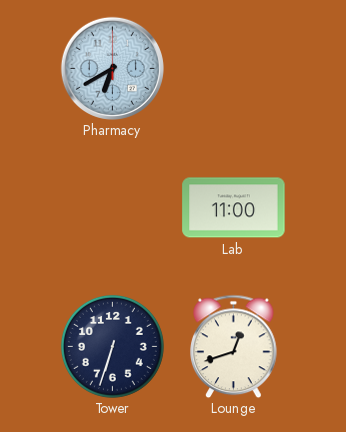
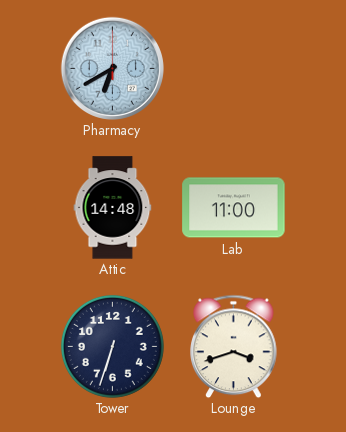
Attic: none -> 14:48
Lounge: 12:42 -> 3:42
